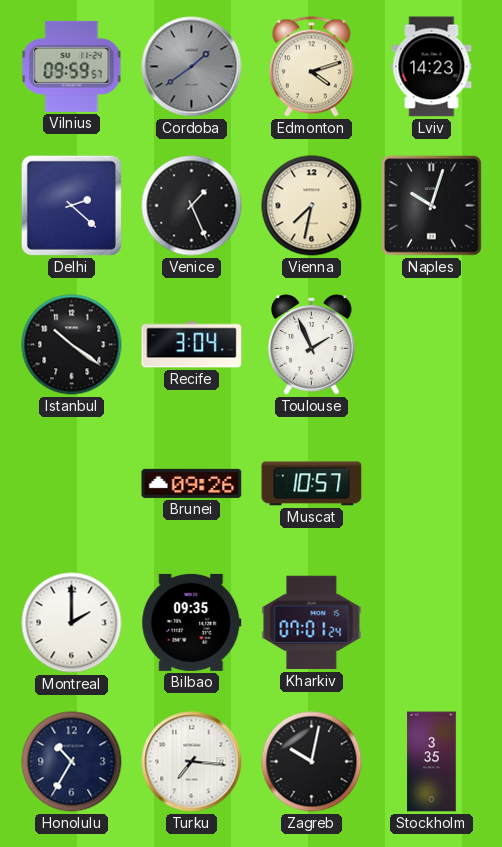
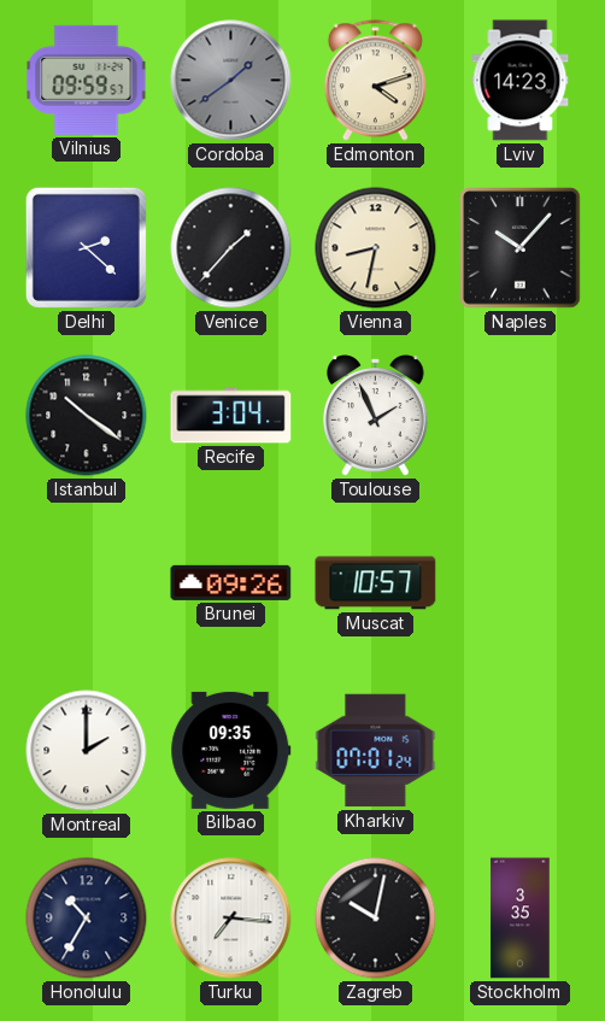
Venice: 1:26 -> 1:37
Vienna: 7:32 -> 8:32
Naples: 10:03 -> 10:07
